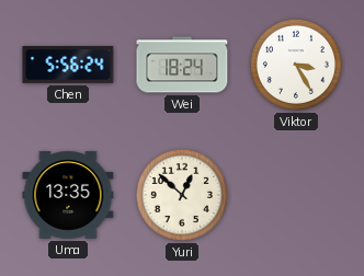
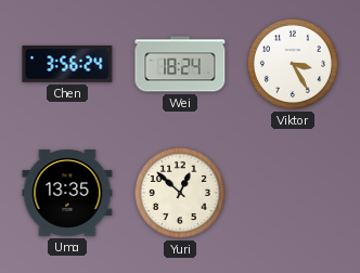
Chen: 5:56 -> 3:56
